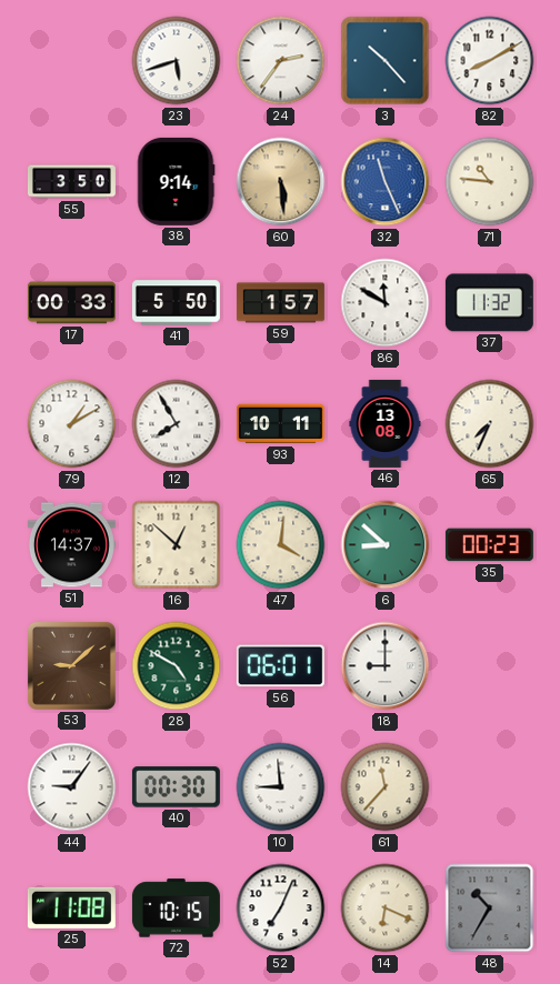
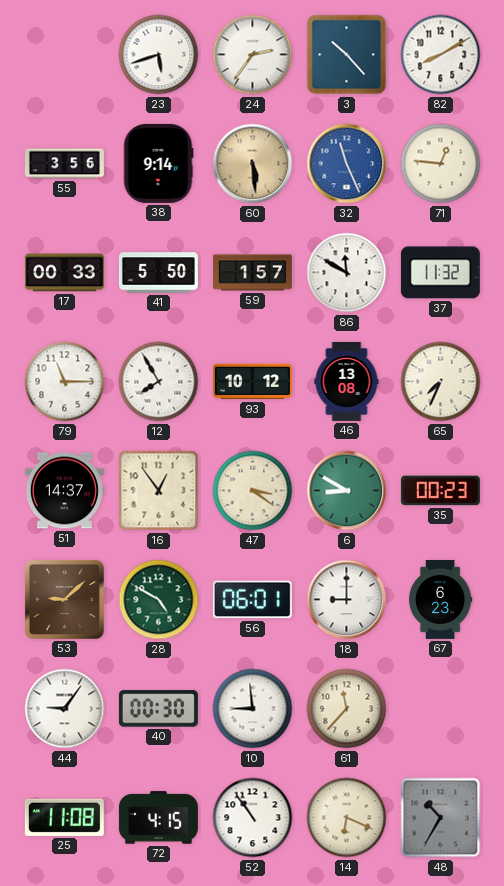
55: 3:50 -> 3:56
71: 10:46 -> 12:46
79: 1:10 -> 11:15
93: 10:11 -> 10:12
16: 12:52 -> 12:54
47: 4:01 -> 3:21
6: 8:52 -> 8:50
67: none -> 6:23
72: 10:15 -> 4:15
52: 7:04 -> 10:54
